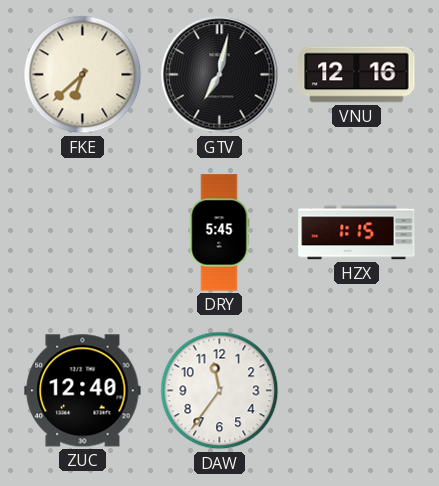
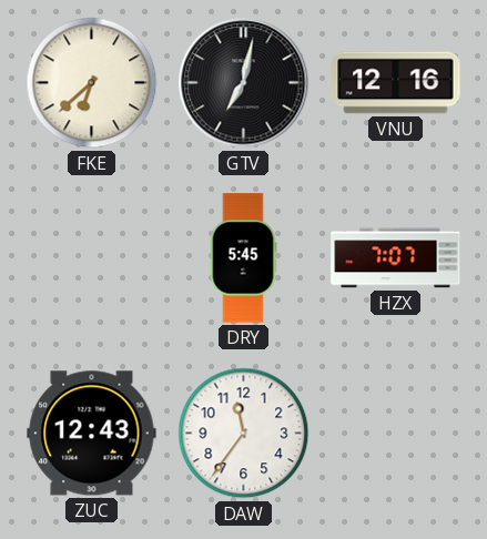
HZX: 1:15 -> 7:07
ZUC: 12:40 -> 12:43
